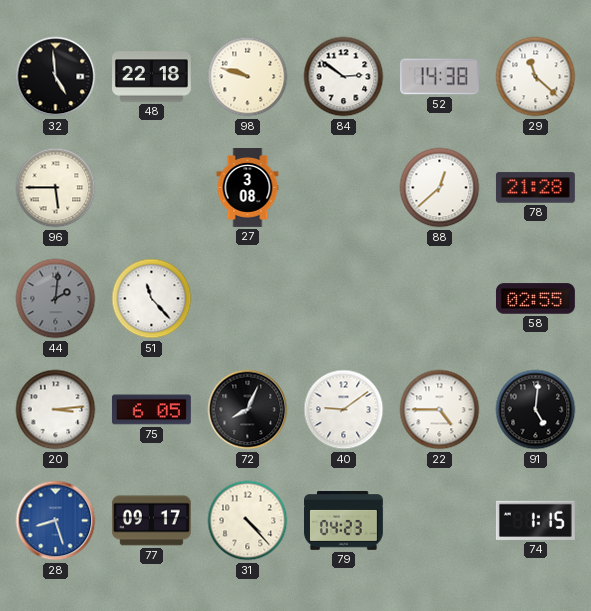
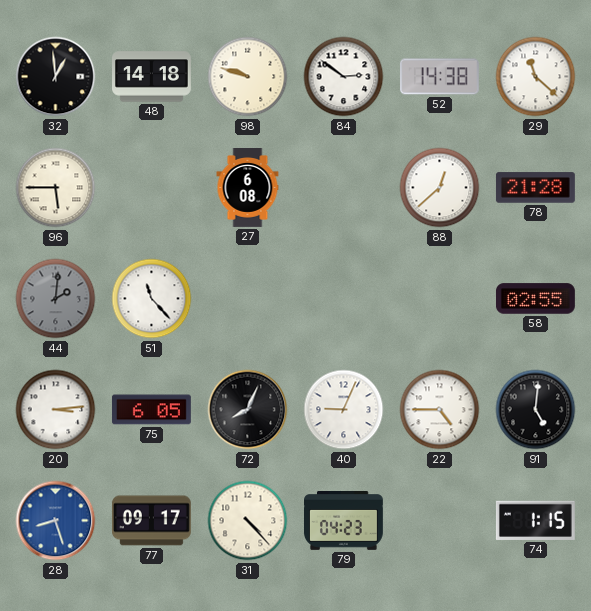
32: 4:59 -> 12:59
48: 22:18 -> 14:18
27: 3:08 -> 6:08
40: 9:09 -> 9:04
